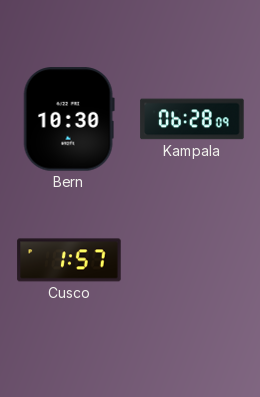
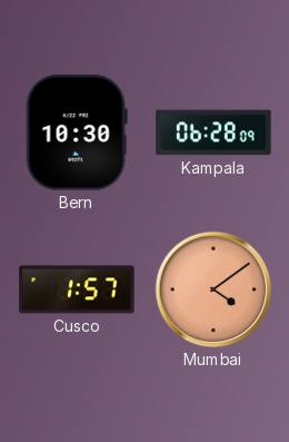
Mumbai: none -> 4:09
